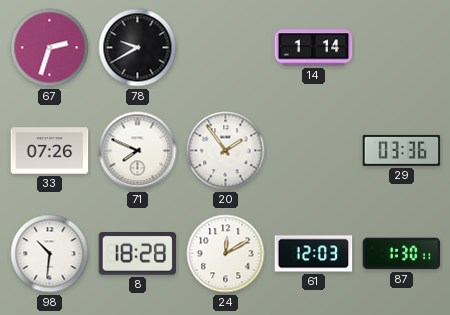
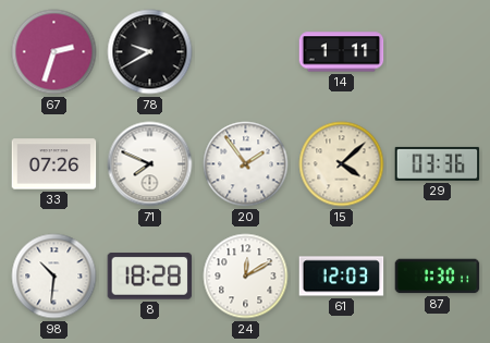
14: 1:14 -> 1:11
15: none -> 4:08
